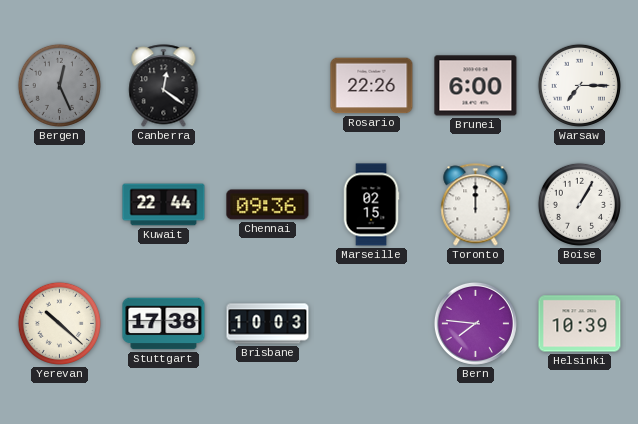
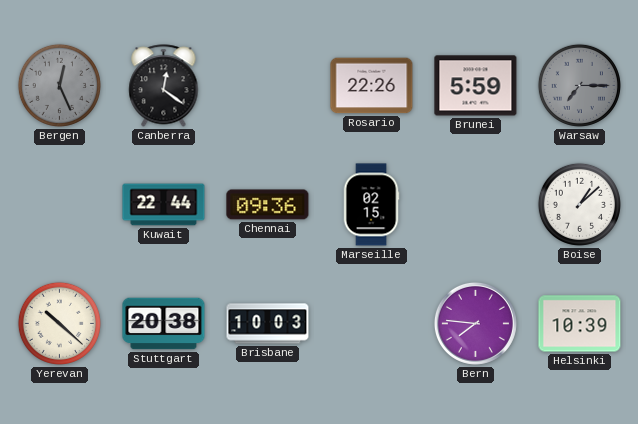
Brunei: 6:00 -> 5:59
Warsaw dial: white -> grey
Toronto: 12:00 -> none
Boise: 1:05 -> 1:08
Stuttgart: 17:38 -> 20:38
